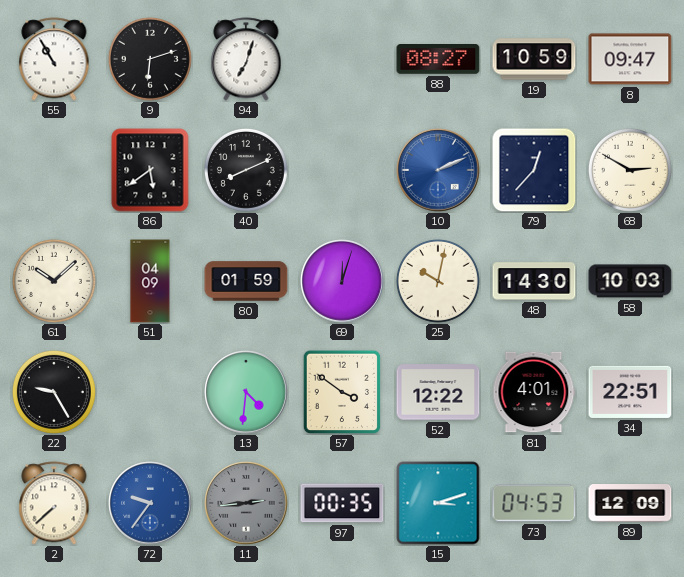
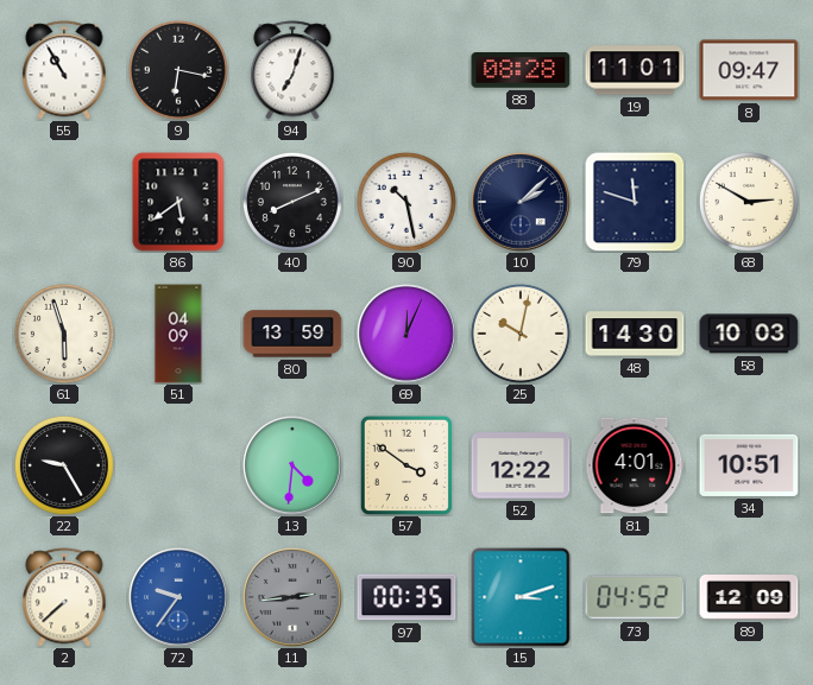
9: 6:12 -> 6:17
88: 08:27 -> 08:28
19: 10:59 -> 11:01
90: none -> 10:28
10: 2:11 -> 2:08
10 dial: blue -> navy
79: 12:37 -> 11:48
61: 10:08 -> 5:57
80: 01:59 -> 13:59
69: 12:03 -> 12:04
34: 22:51 -> 10:51
73: 04:53 -> 04:52
